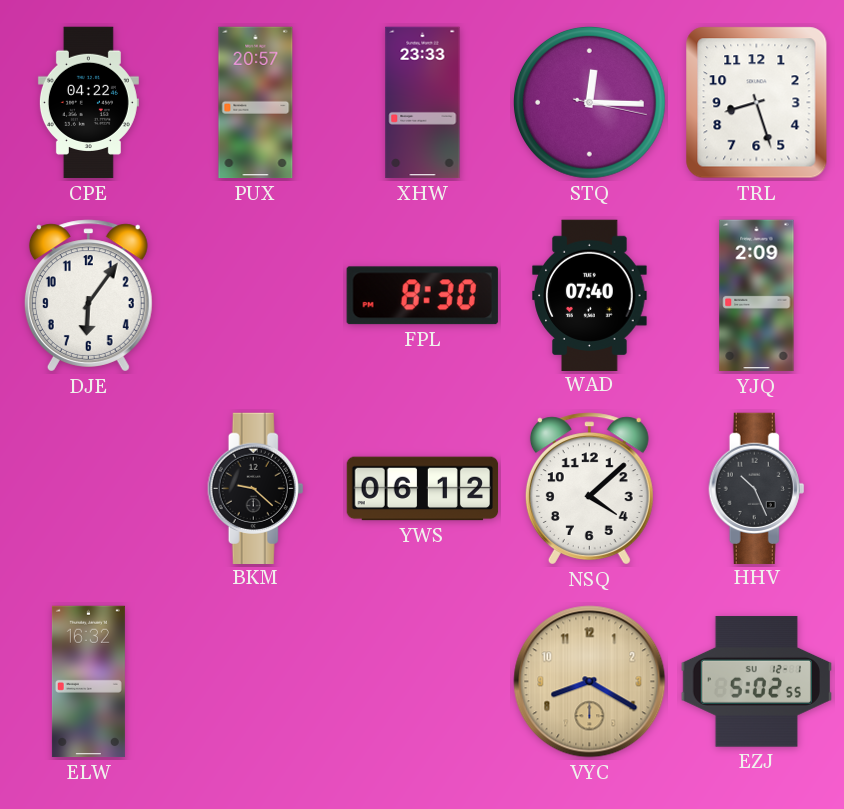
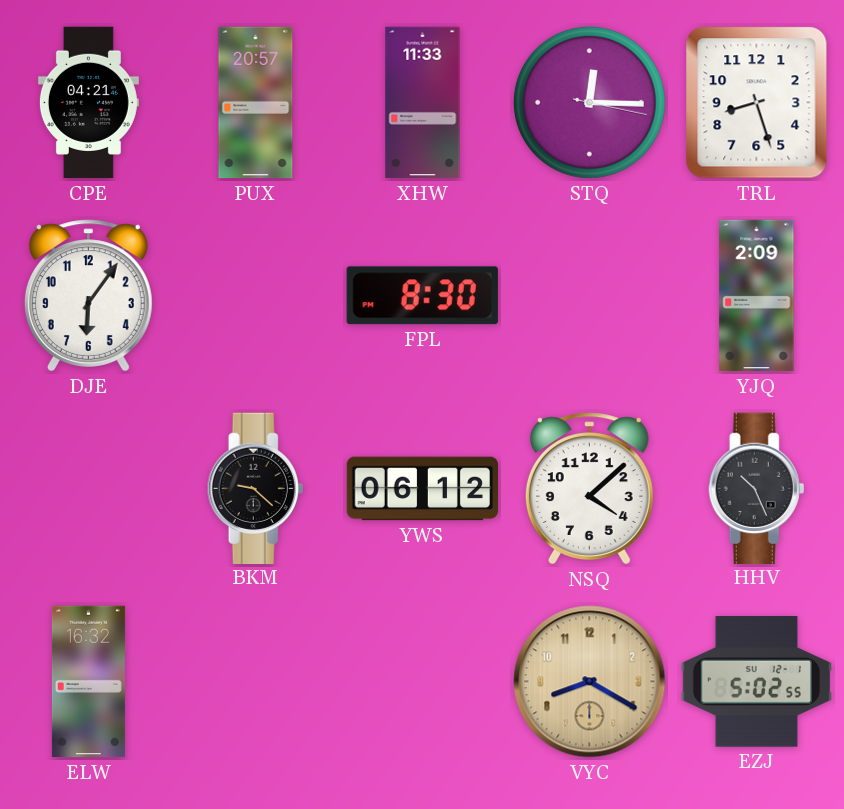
CPE: 04:22 -> 04:21
XHW: 23:33 -> 11:33
WAD: 07:40 -> none
